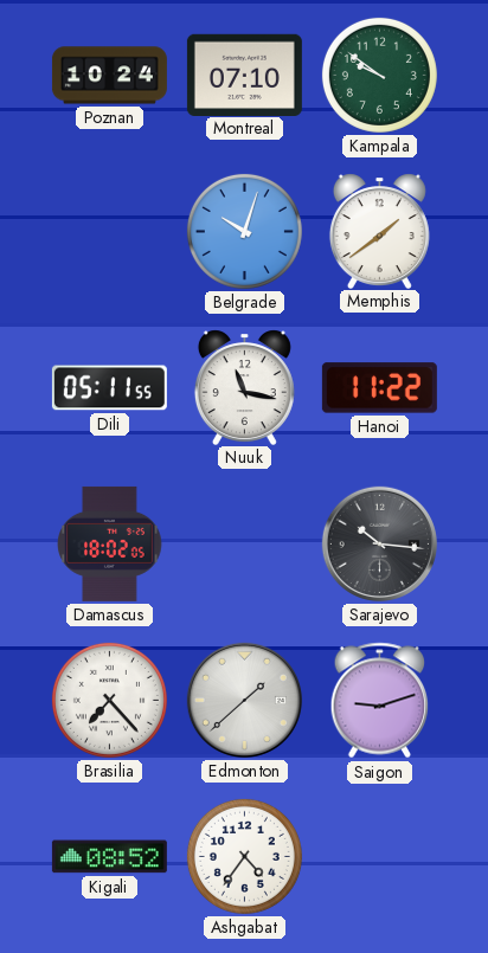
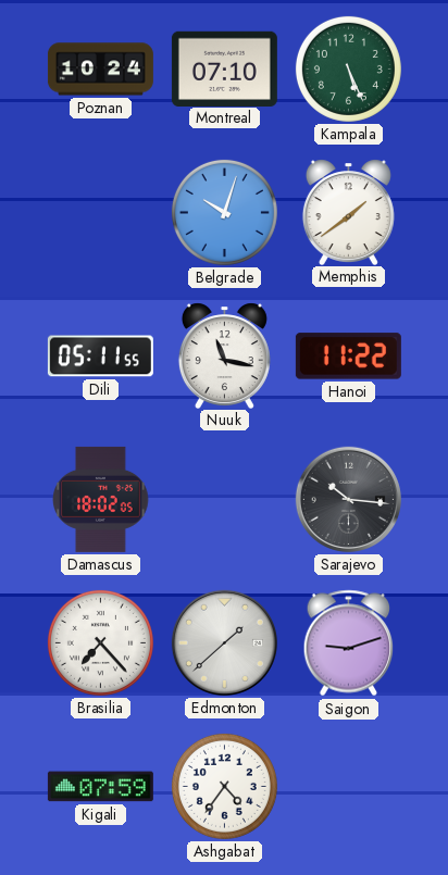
Kampala: 9:51 -> 5:26
Kigali: 08:52 -> 07:59
